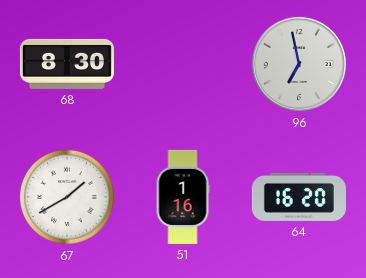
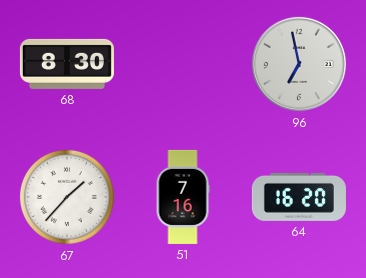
67: 1:40 -> 1:37
51: 1:16 -> 7:16
